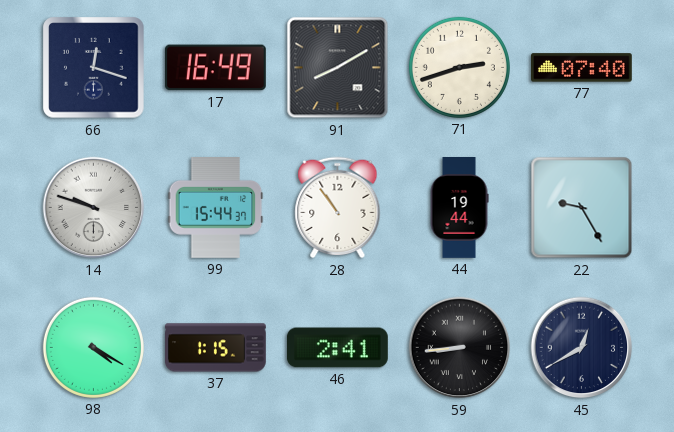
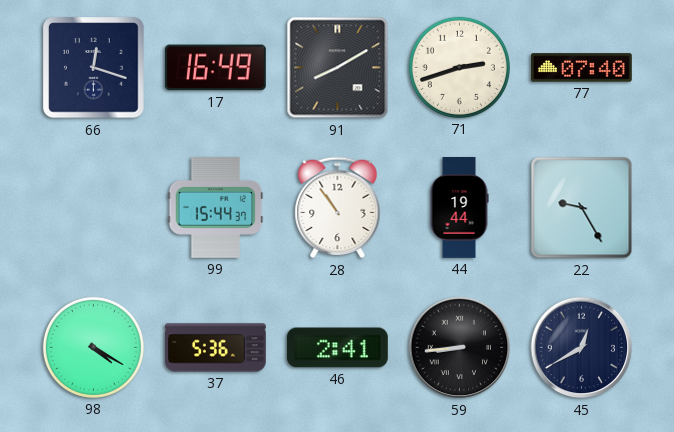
14: 9:48 -> none
37: 1:15 -> 5:36
